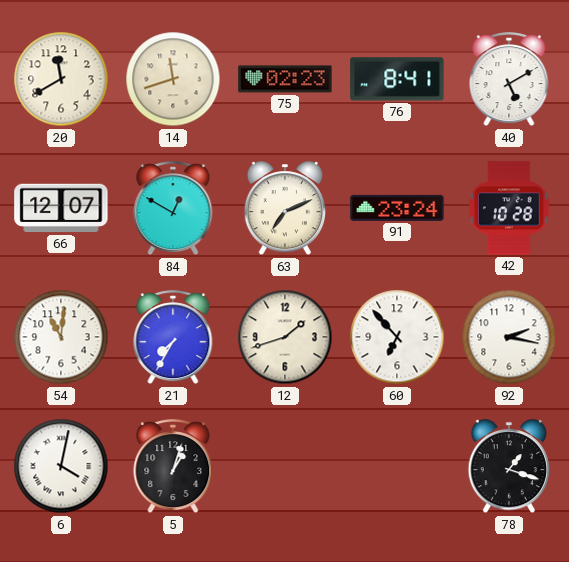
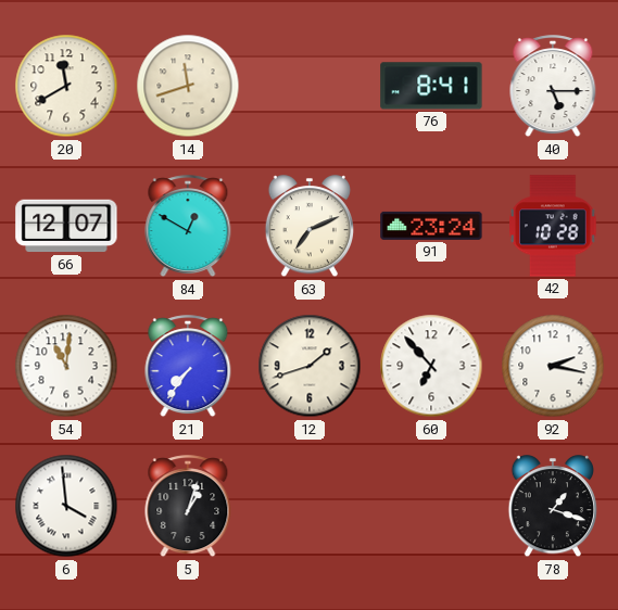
75: 02:23 -> none
40: 5:10 -> 5:15
21: 7:35 -> 7:36
6: 4:02 -> 3:59
